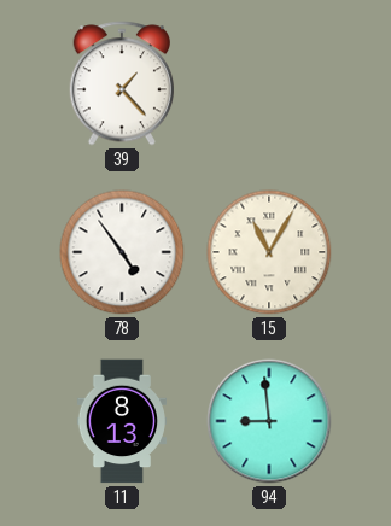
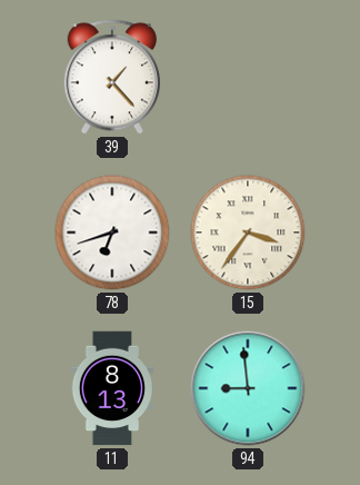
78: 4:54 -> 6:42
15: 11:05 -> 3:36
